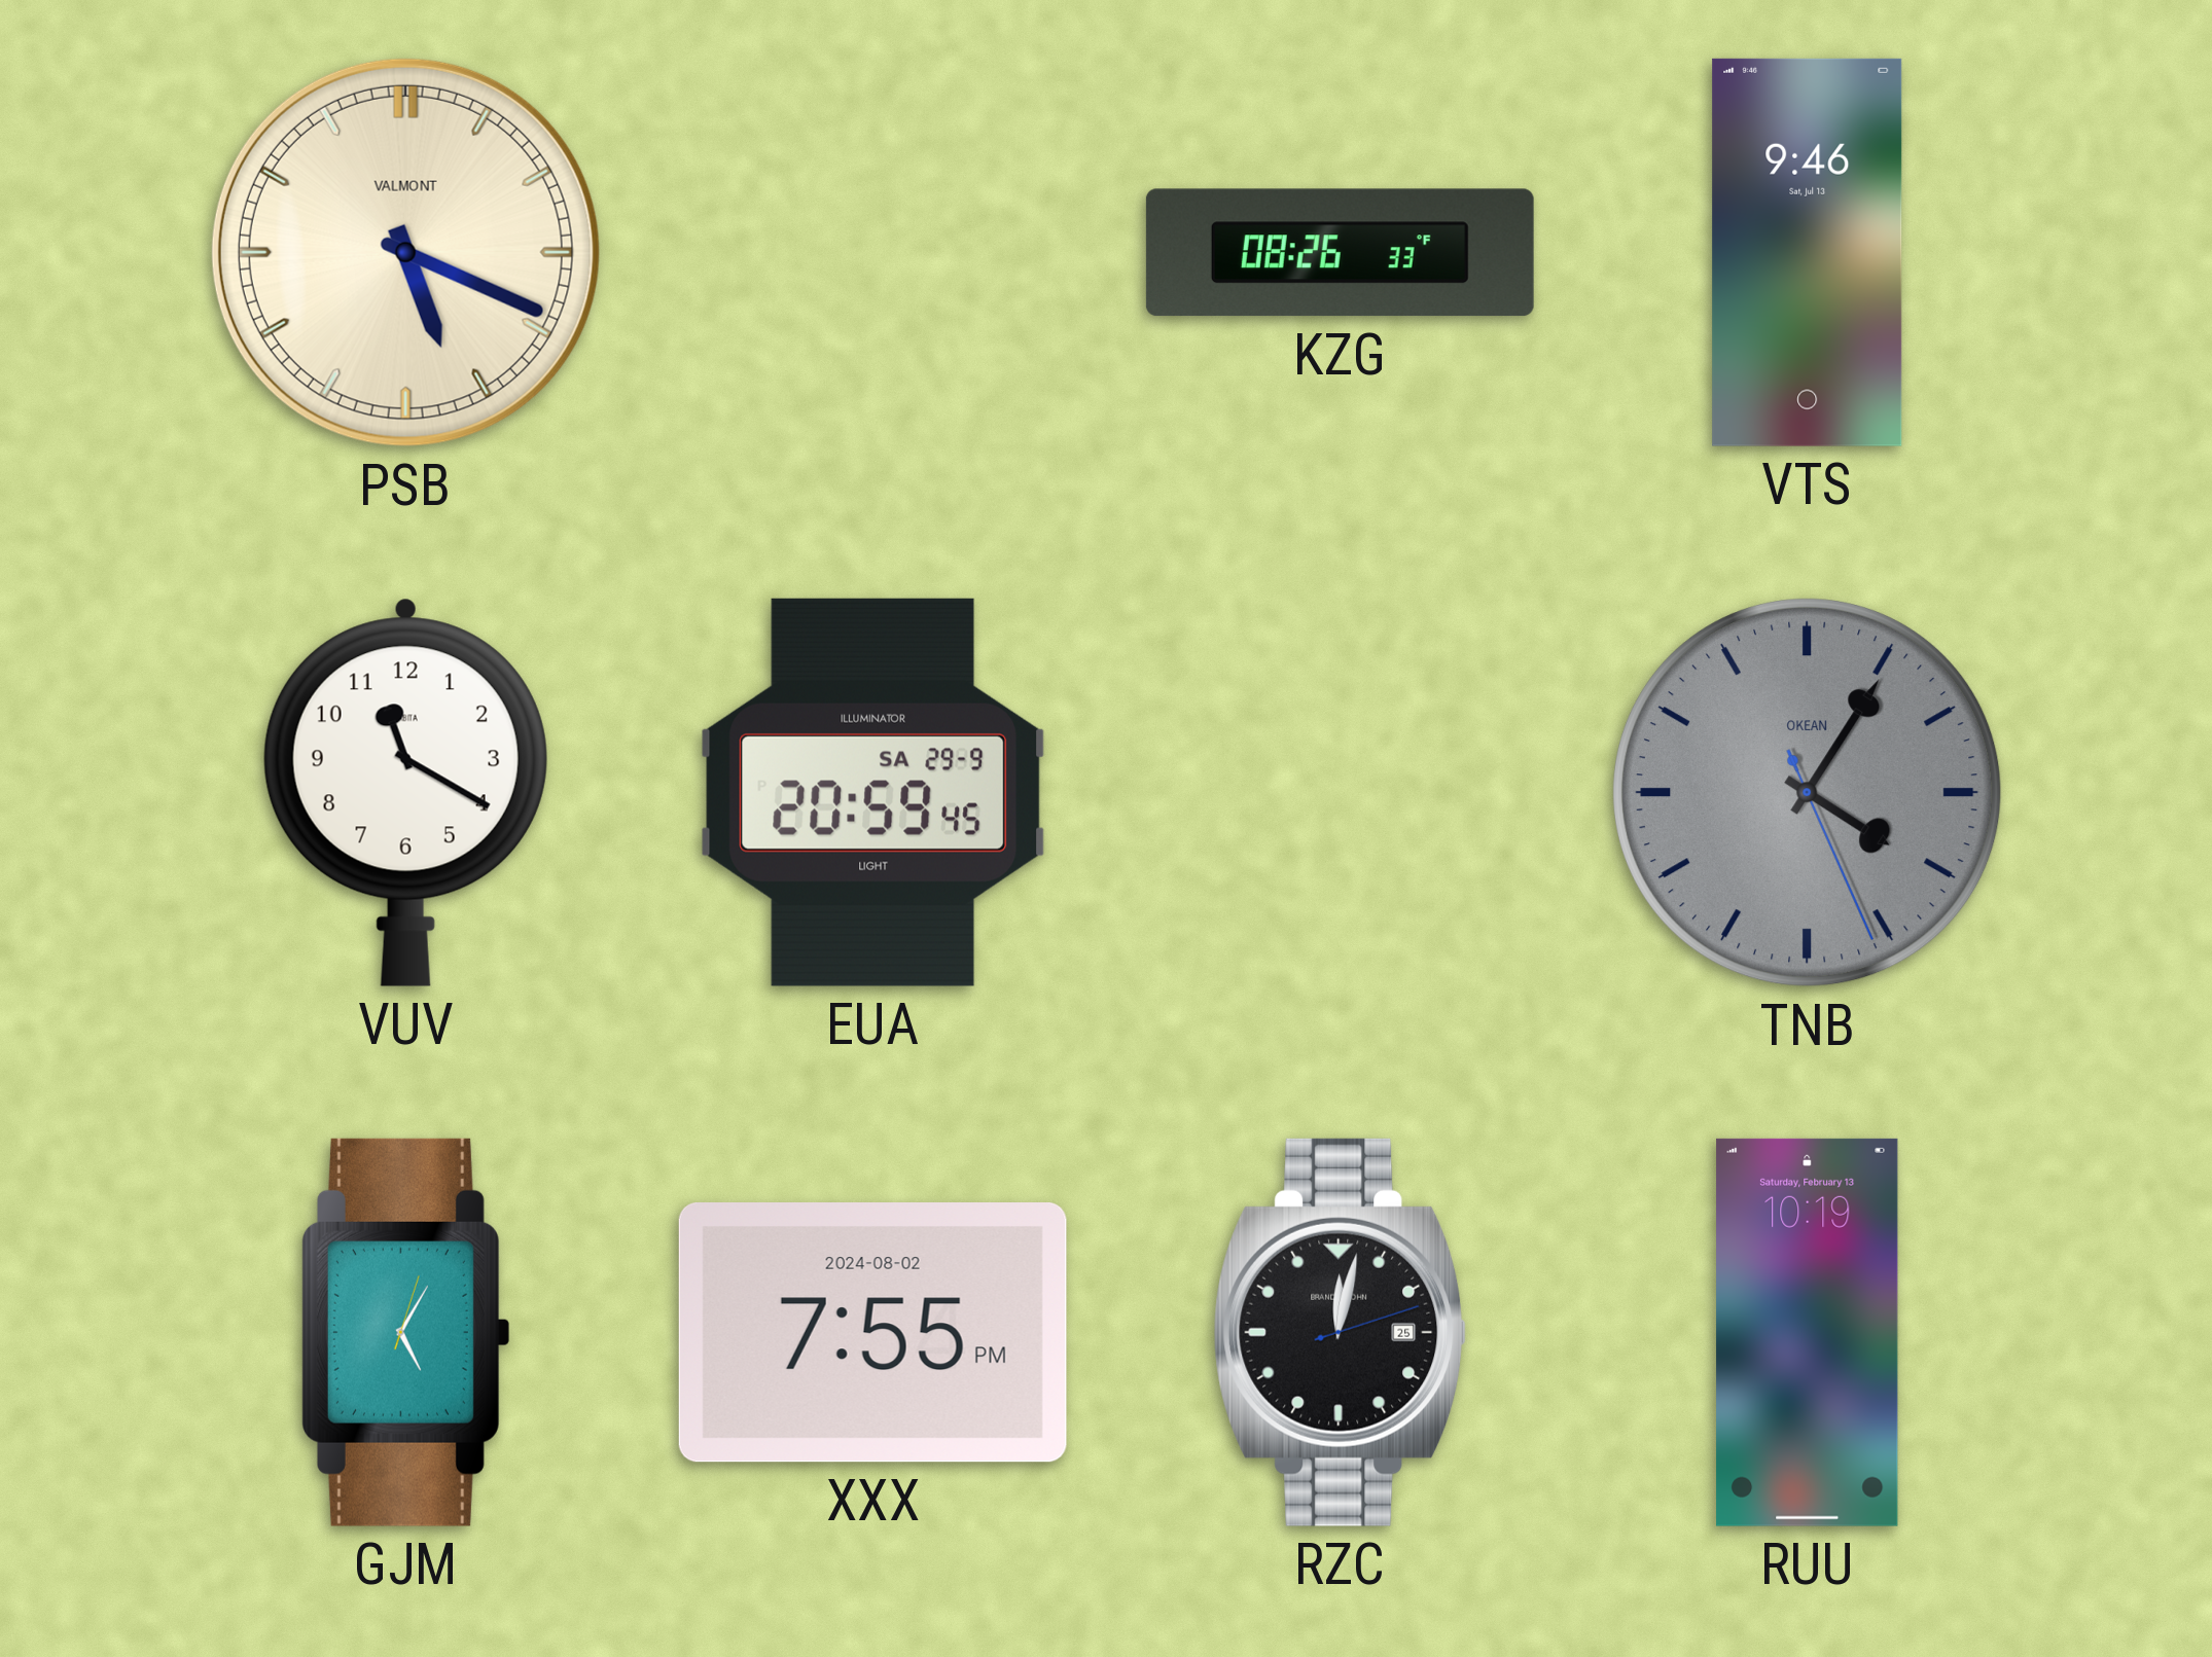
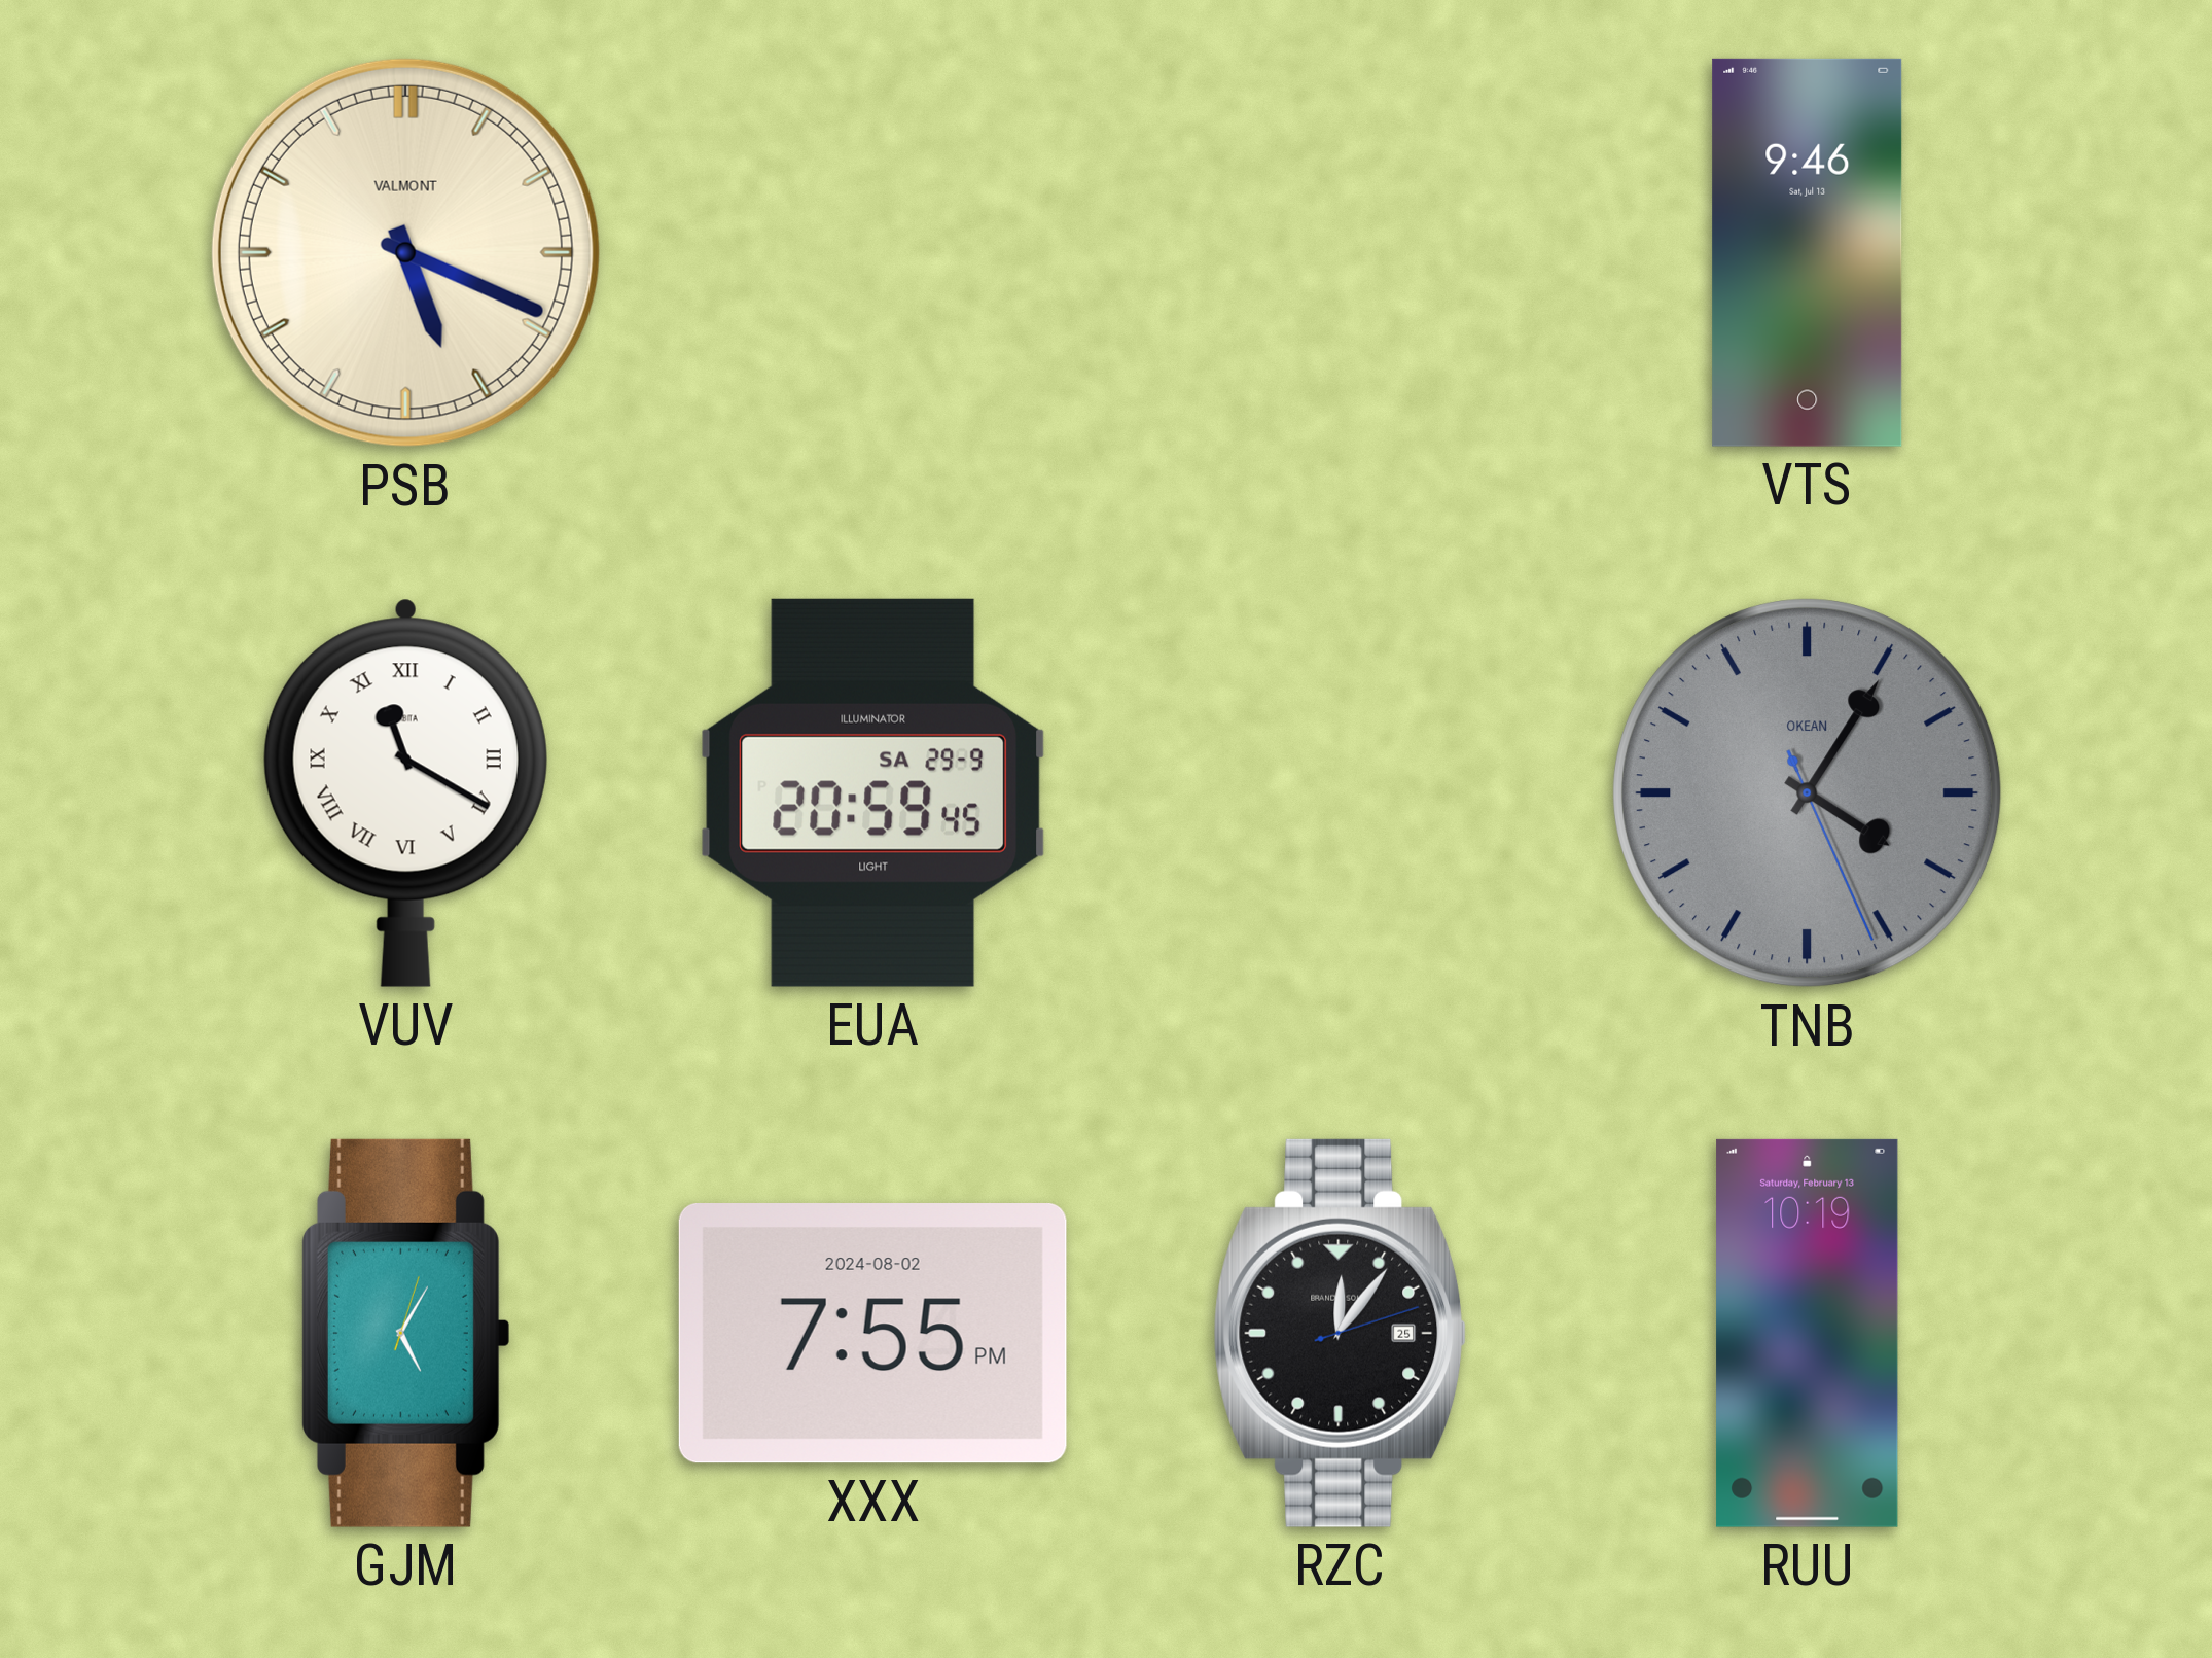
KZG: 08:26 -> none
VUV numerals: Arabic -> Roman
RZC: 12:02 -> 12:06
